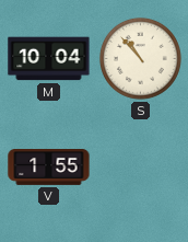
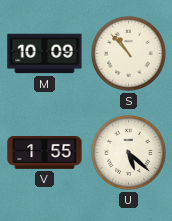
M: 10:04 -> 10:09
U: none -> 5:22
